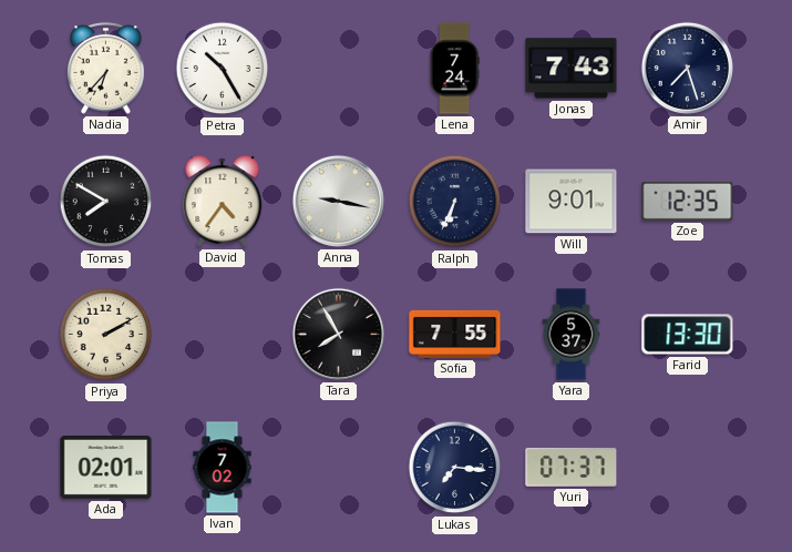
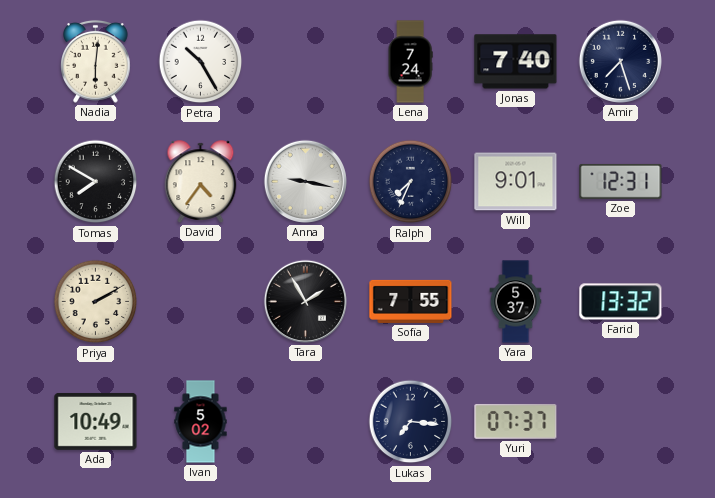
Nadia: 6:37 -> 6:01
Jonas: 7:43 -> 7:40
Ralph: 6:34 -> 7:34
Zoe: 12:35 -> 12:31
Tara: 7:55 -> 1:55
Farid: 13:30 -> 13:32
Ada: 02:01 -> 10:49
Ivan: 7:02 -> 5:02
